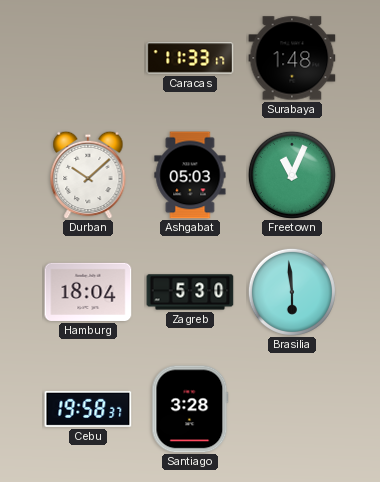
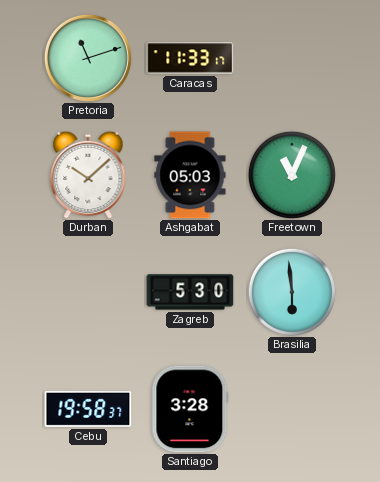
Pretoria: none -> 11:12
Surabaya: 1:48 -> none
Hamburg: 18:04 -> none
